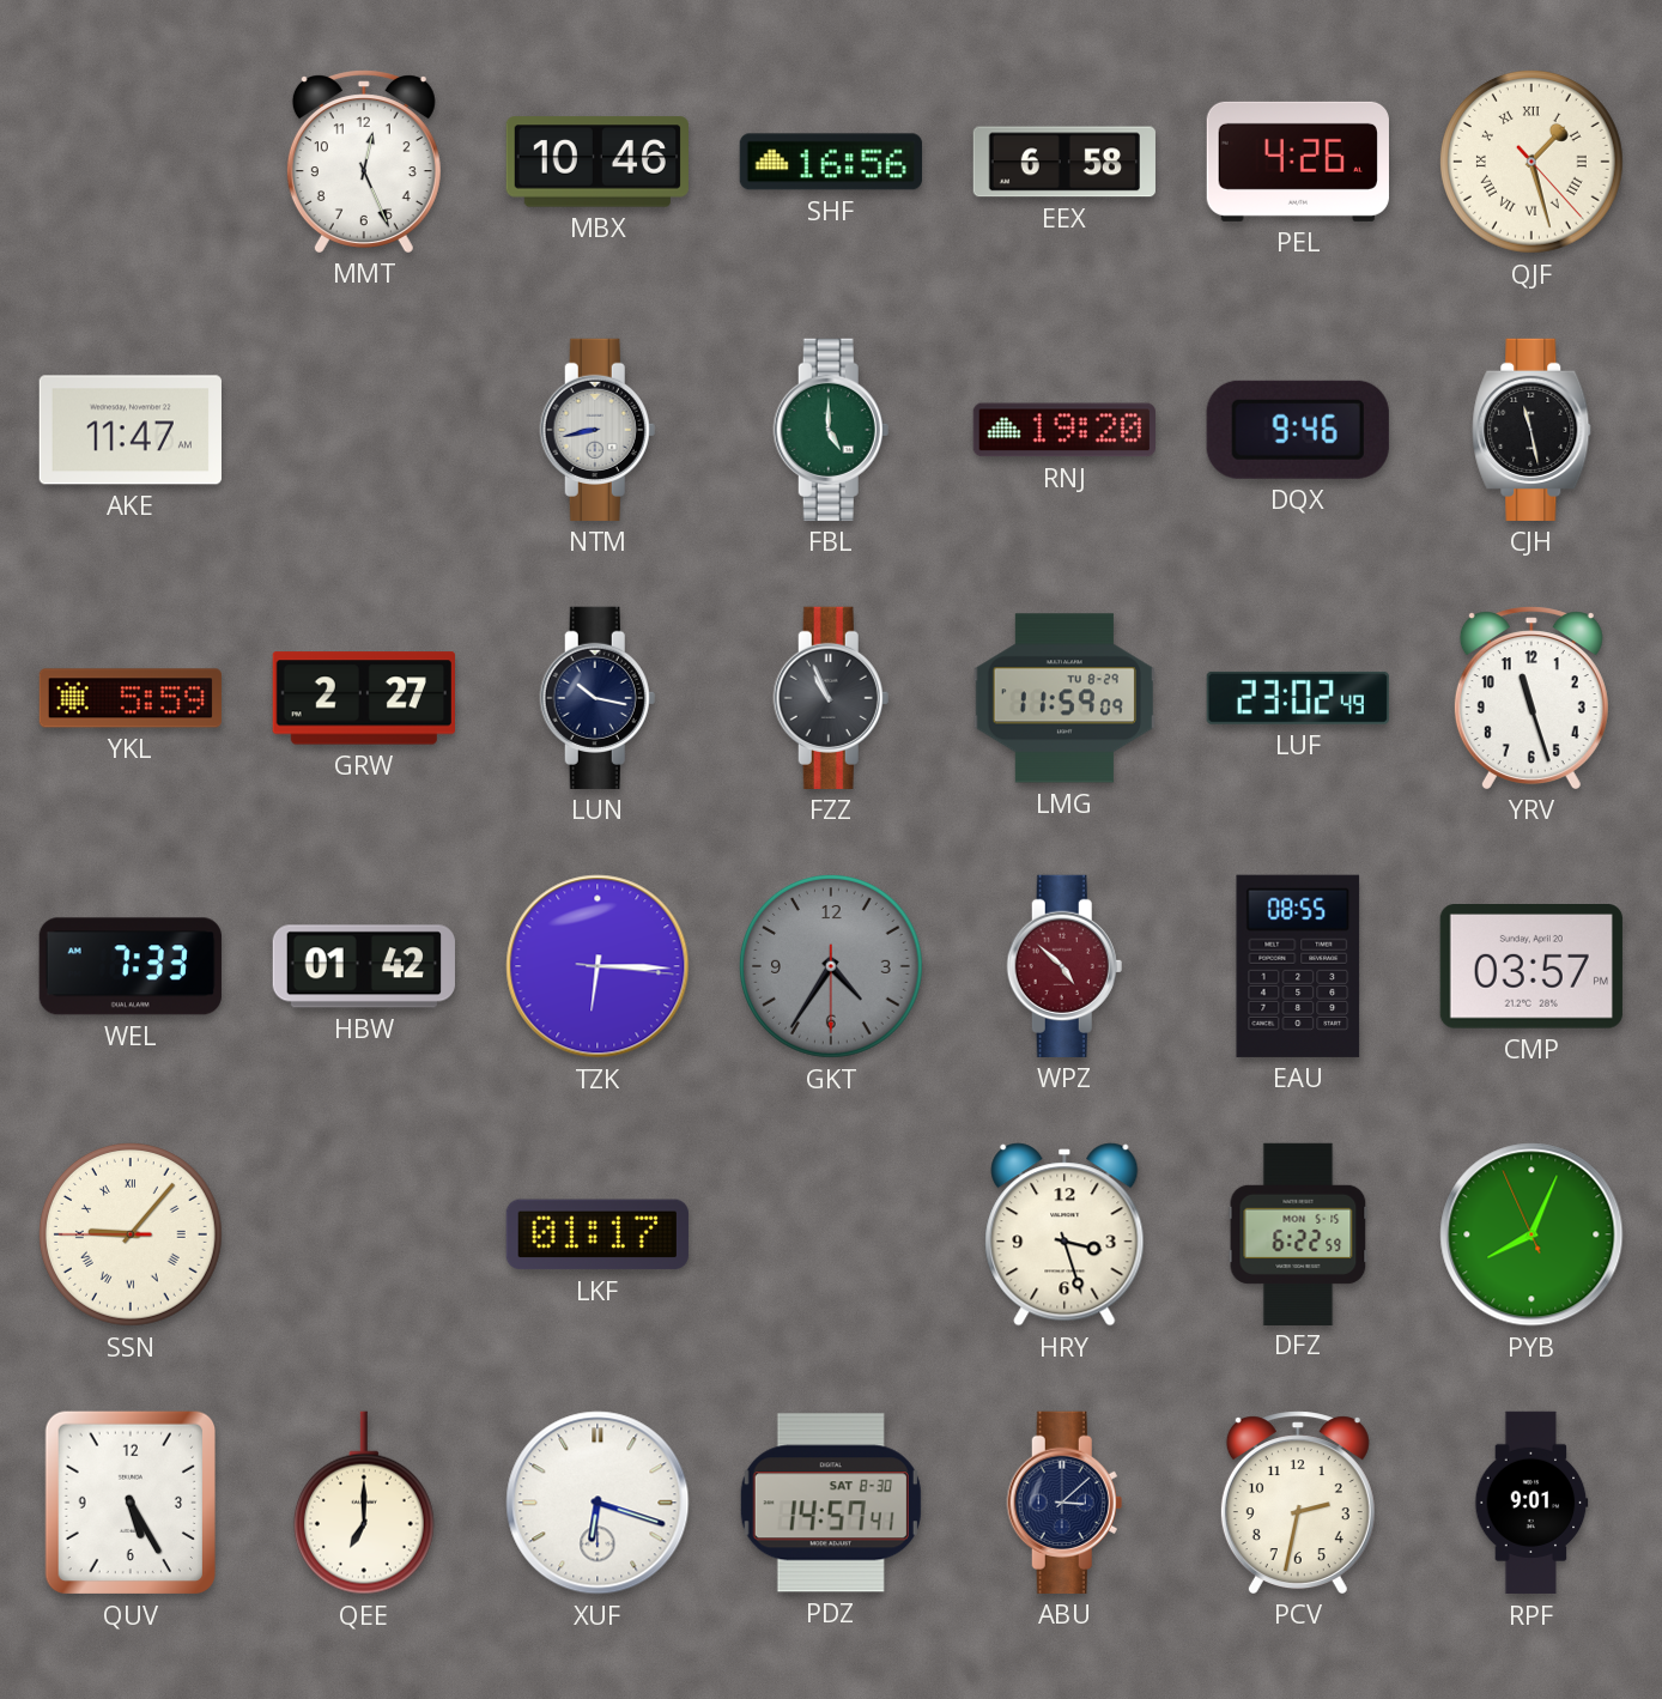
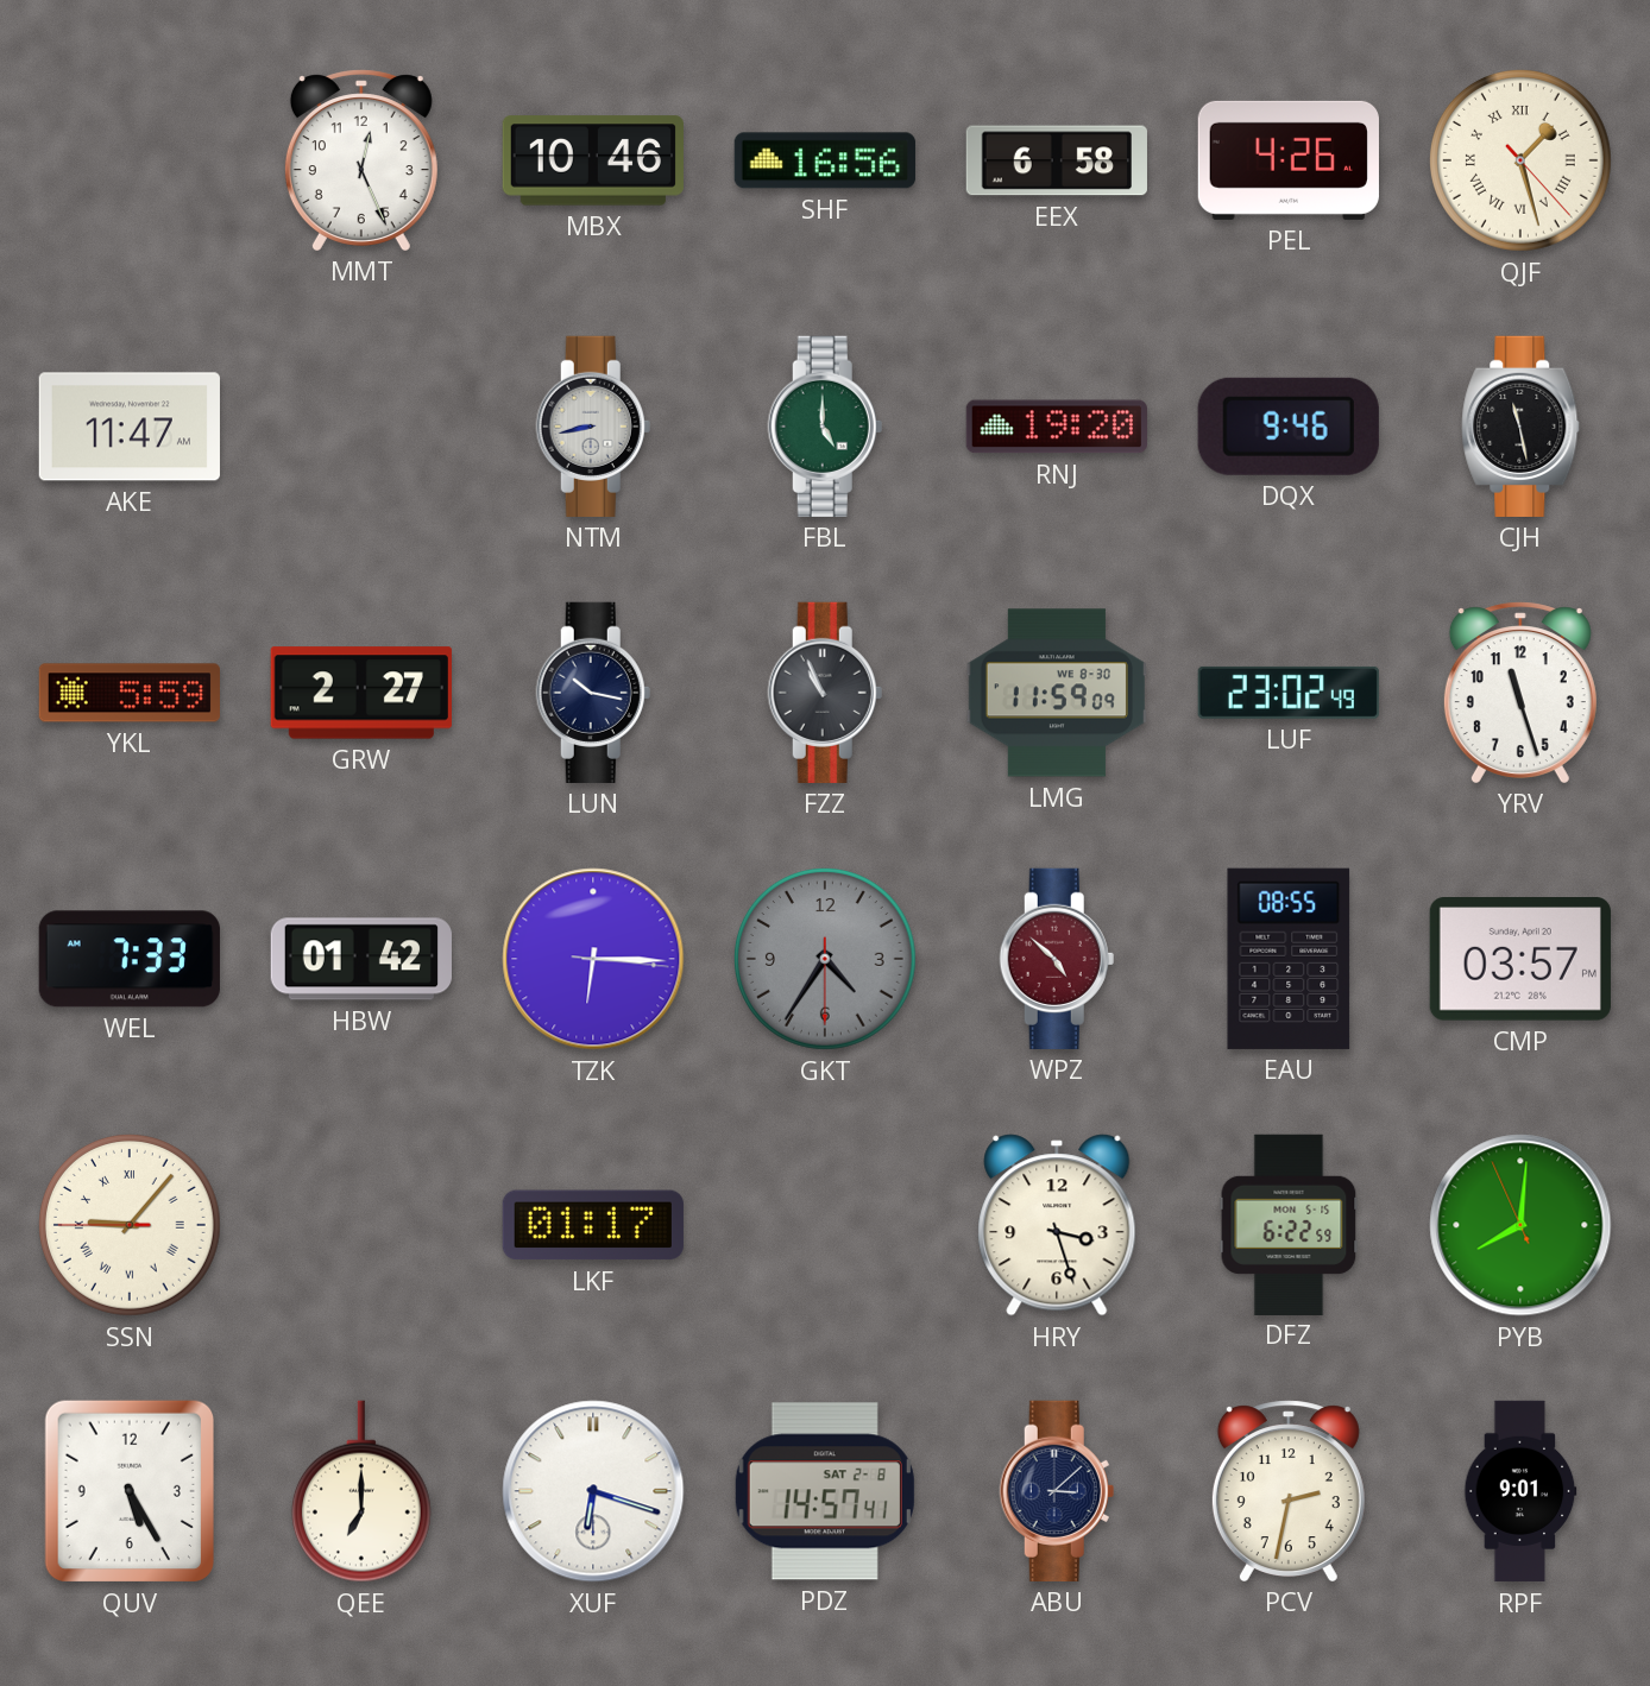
LMG date: TU 8-29 -> WE 8-30
PYB: 8:03 -> 8:00
PDZ date: SAT 8-30 -> SAT 2-8
